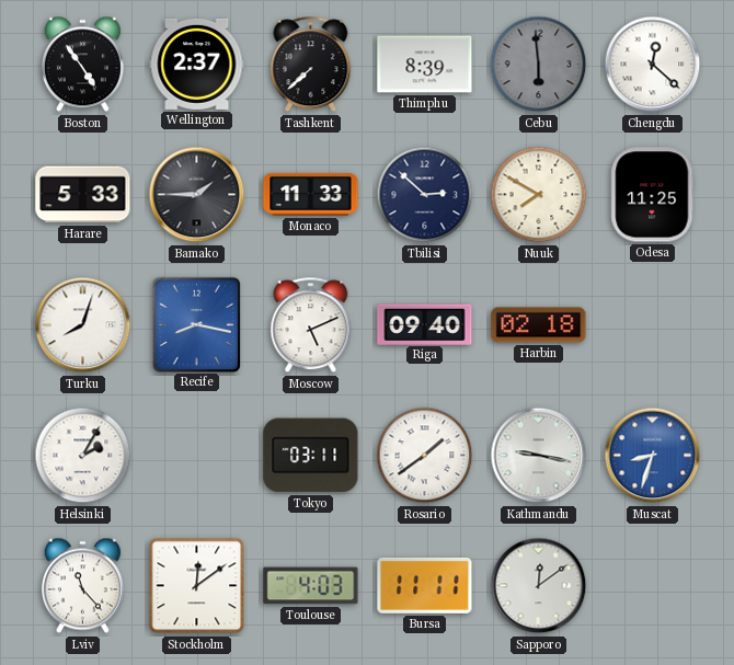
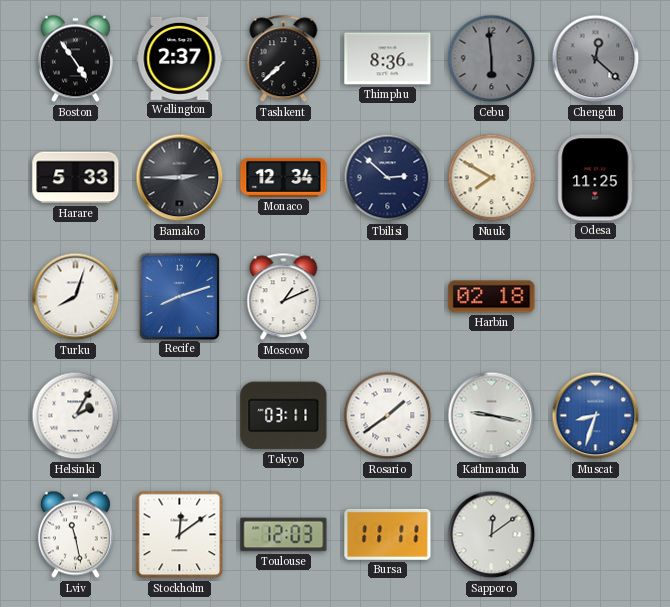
Thimphu: 8:39 -> 8:36
Chengdu dial: white -> grey
Bamako: 1:45 -> 2:45
Monaco: 11:33 -> 12:34
Recife: 8:17 -> 8:12
Moscow: 5:11 -> 1:11
Riga: 09:40 -> none
Lviv: 11:23 -> 11:28
Toulouse: 4:03 -> 12:03
